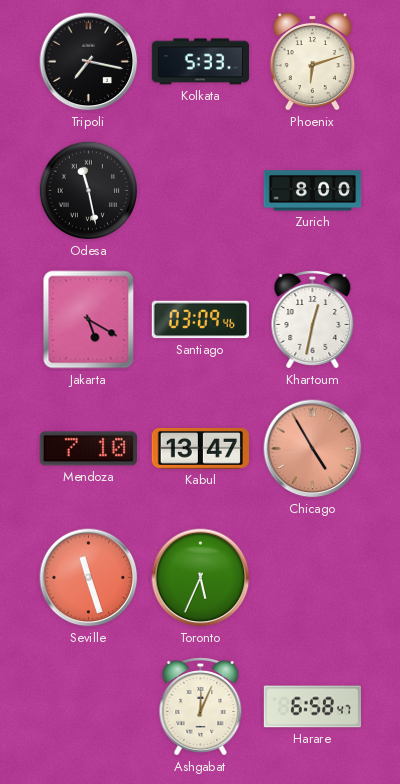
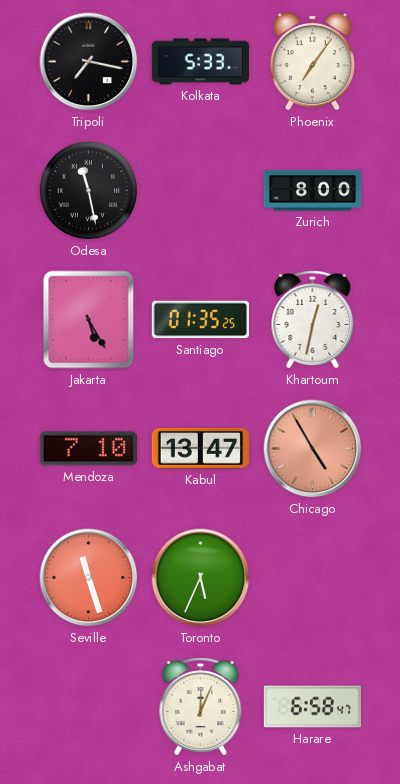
Phoenix: 6:12 -> 7:06
Jakarta: 5:20 -> 5:25
Santiago: 03:09 -> 01:35
